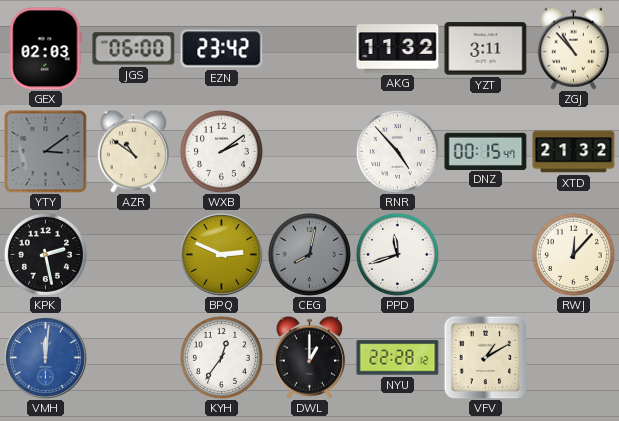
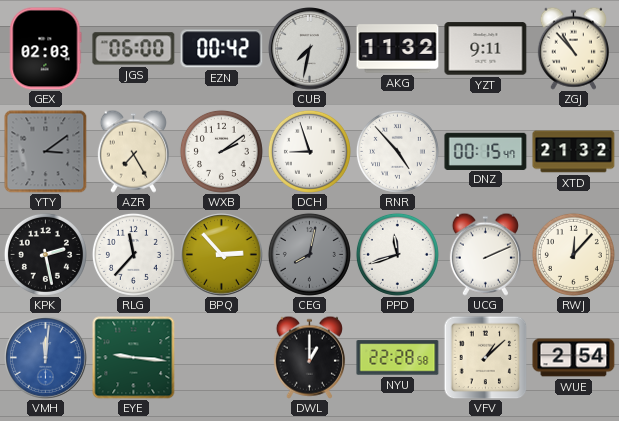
EZN: 23:42 -> 00:42
CUB: none -> 7:32
YZT: 3:11 -> 9:11
AZR: 10:51 -> 7:25
DCH: none -> 8:57
RLG: none -> 11:37
BPQ: 2:49 -> 2:53
UCG: none -> 2:11
EYE: none -> 9:16
KYH: 12:36 -> none
NYU: 22:28:12 -> 22:28:58
VFV: 1:10 -> 1:08
WUE: none -> 2:54
